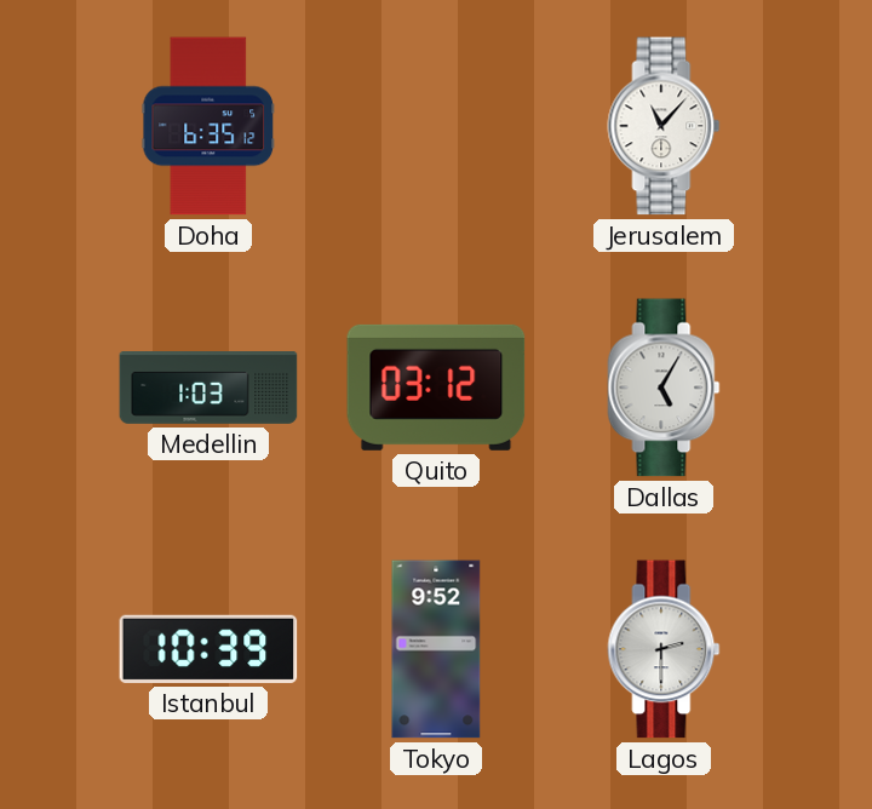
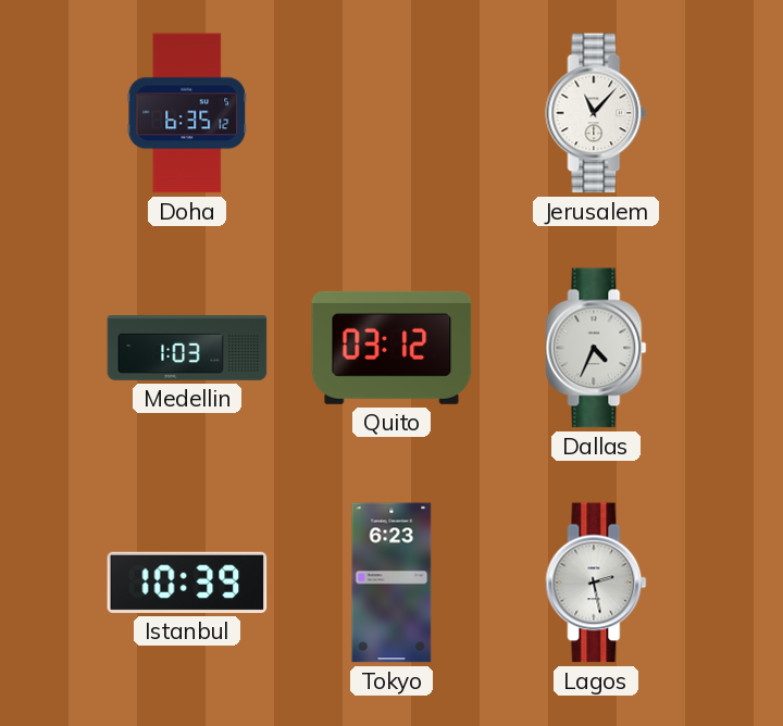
Dallas: 5:05 -> 4:34
Tokyo: 9:52 -> 6:23
Lagos: 2:30 -> 2:28
